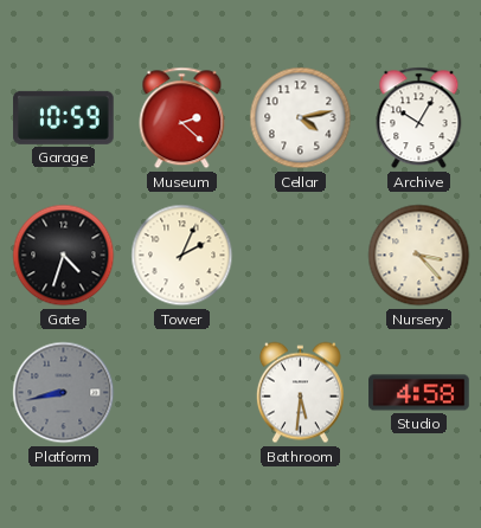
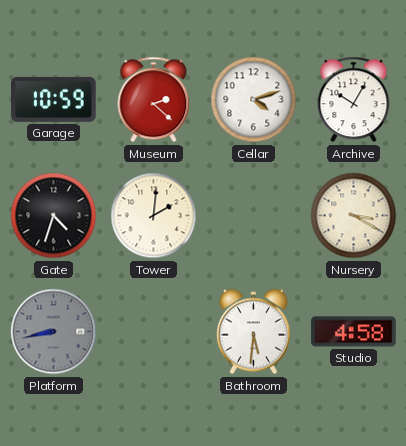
Cellar: 4:13 -> 4:12
Tower: 2:04 -> 2:01
Nursery: 3:23 -> 3:20
